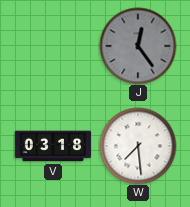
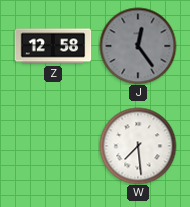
Z: none -> 12:58
V: 03:18 -> none
